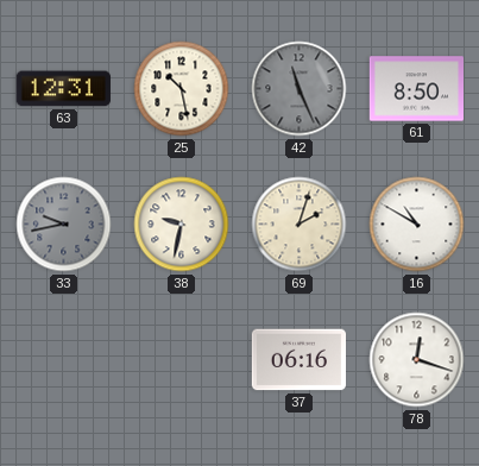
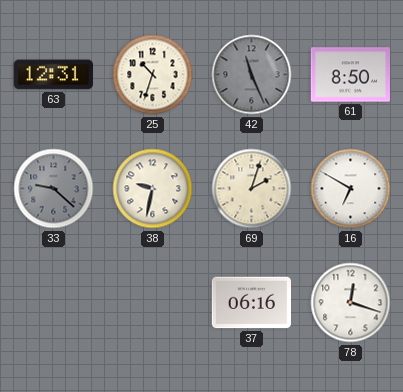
25: 10:28 -> 10:33
33: 9:43 -> 9:22
16: 10:50 -> 6:50
